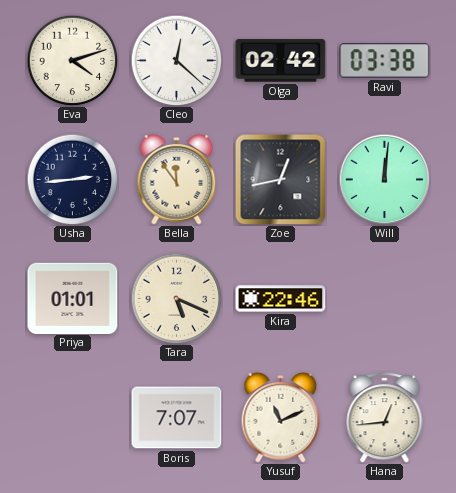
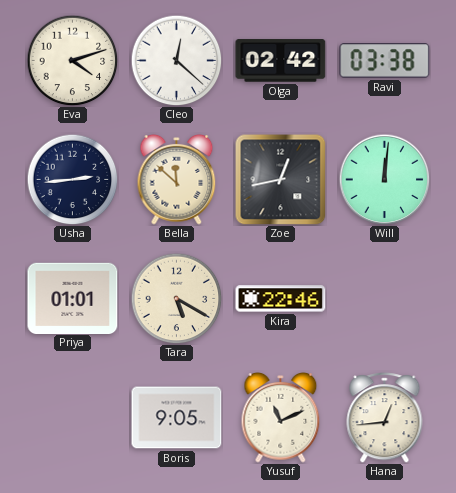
Bella: 11:54 -> 11:52
Tara: 5:19 -> 5:20
Boris: 7:07 -> 9:05
